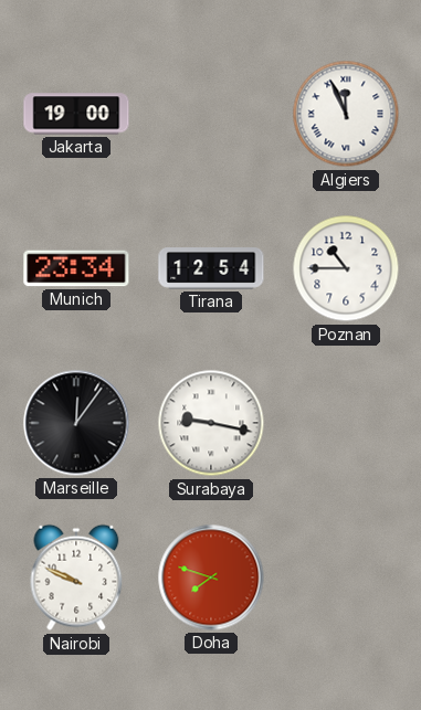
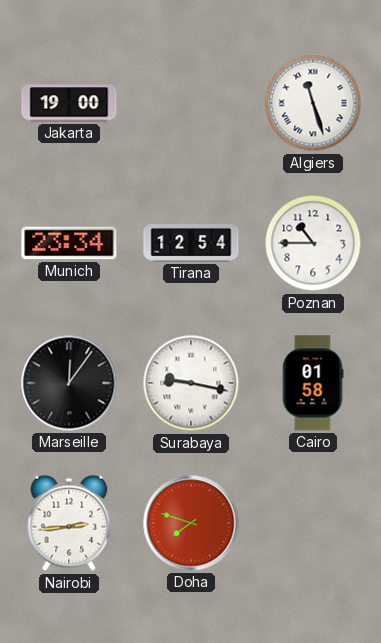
Algiers: 11:56 -> 11:27
Cairo: none -> 01:58
Nairobi: 9:49 -> 2:44
